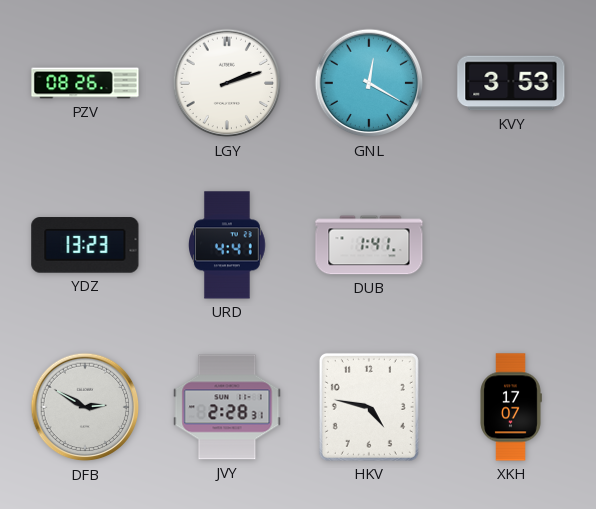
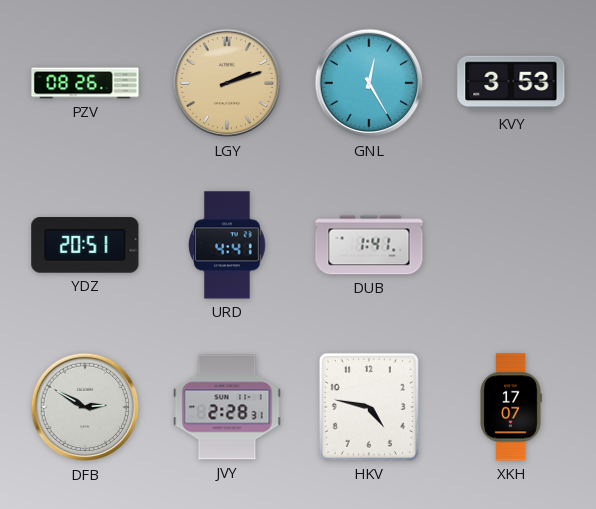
LGY dial: white -> champagne
GNL: 12:20 -> 12:25
YDZ: 13:23 -> 20:51
